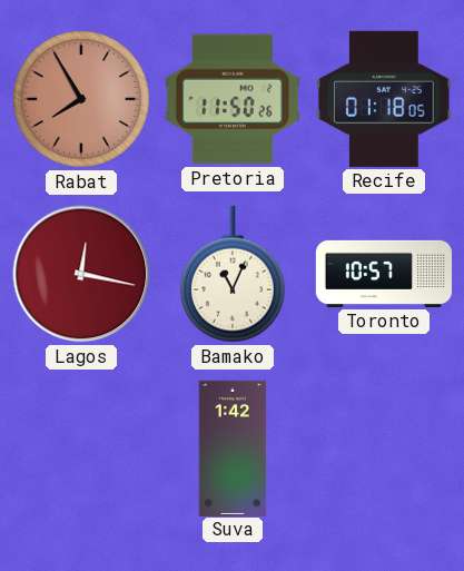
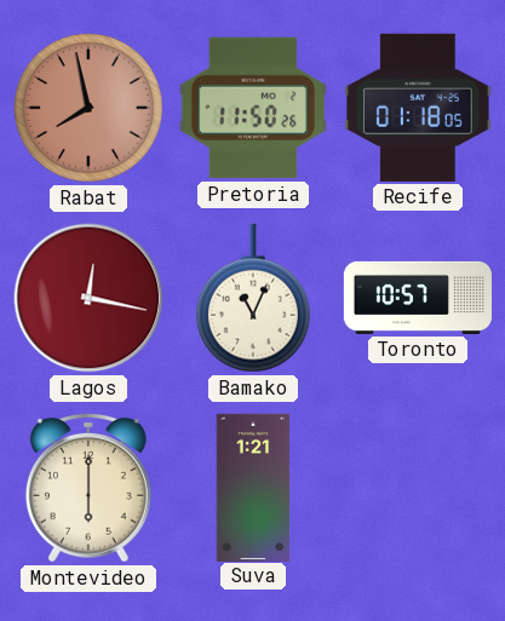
Rabat: 7:55 -> 7:58
Montevideo: none -> 6:00
Suva: 1:42 -> 1:21
